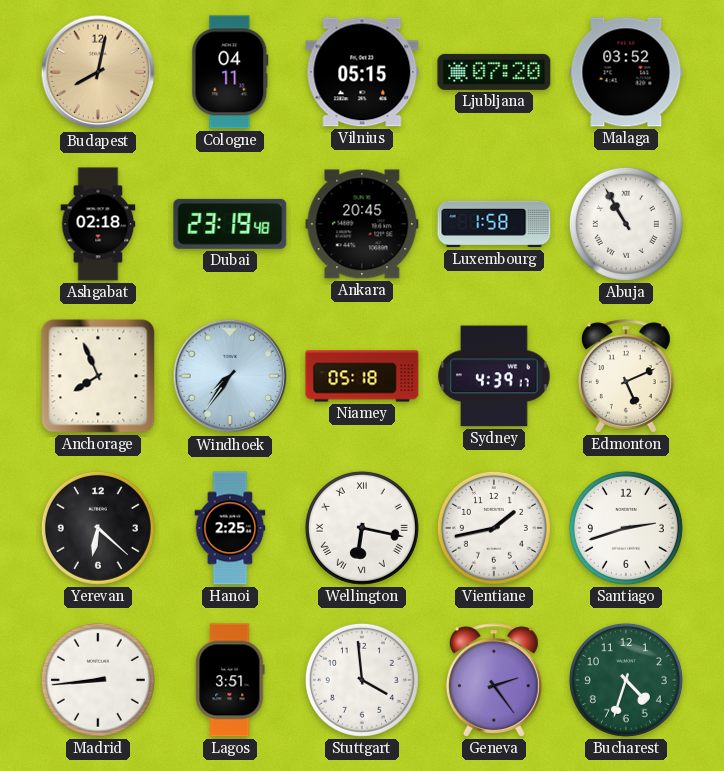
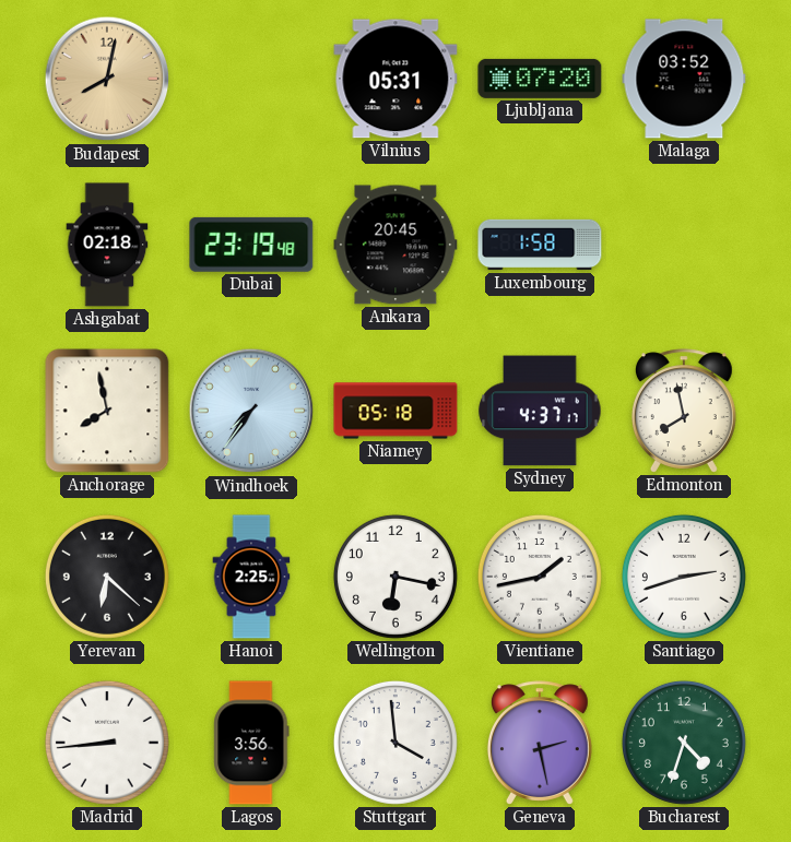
Cologne: 04:11 -> none
Vilnius: 05:15 -> 05:31
Abuja: 10:55 -> none
Anchorage: 7:56 -> 7:58
Sydney: 4:39 -> 4:37
Edmonton: 5:11 -> 7:58
Wellington numerals: Roman -> Arabic
Lagos: 3:51 -> 3:56
Geneva: 2:24 -> 2:28
